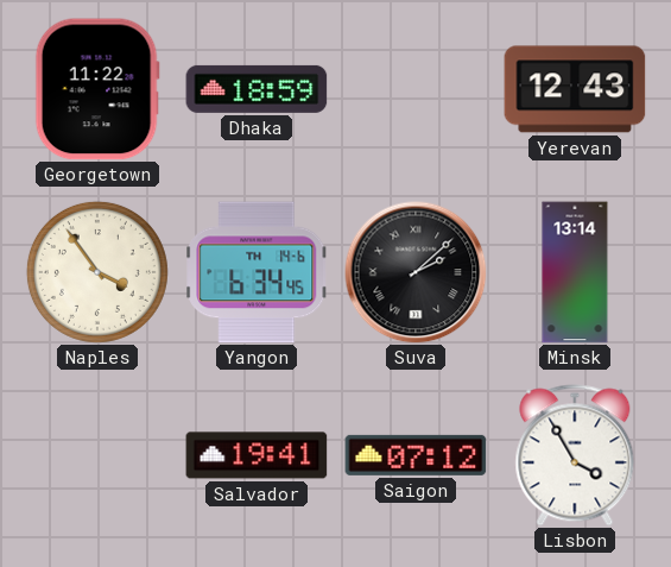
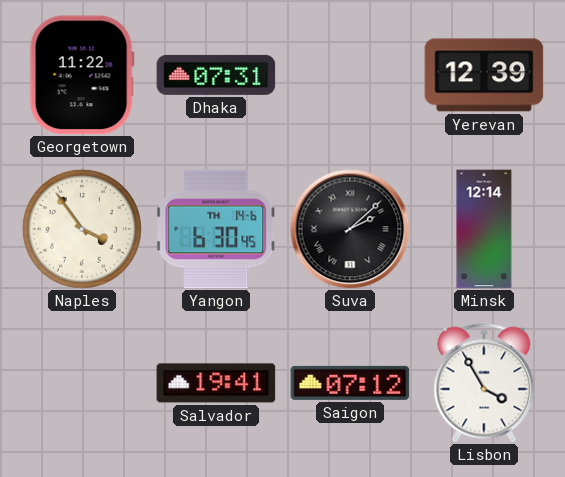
Dhaka: 18:59 -> 07:31
Yerevan: 12:43 -> 12:39
Yangon: 6:34 -> 6:30
Minsk: 13:14 -> 12:14
